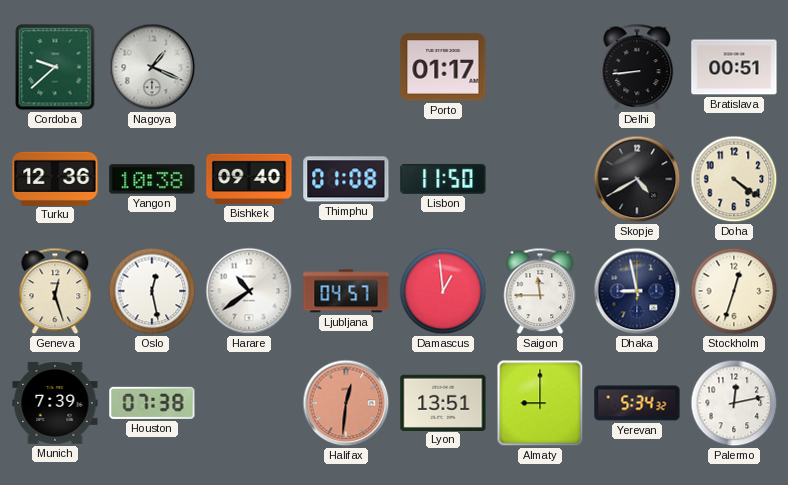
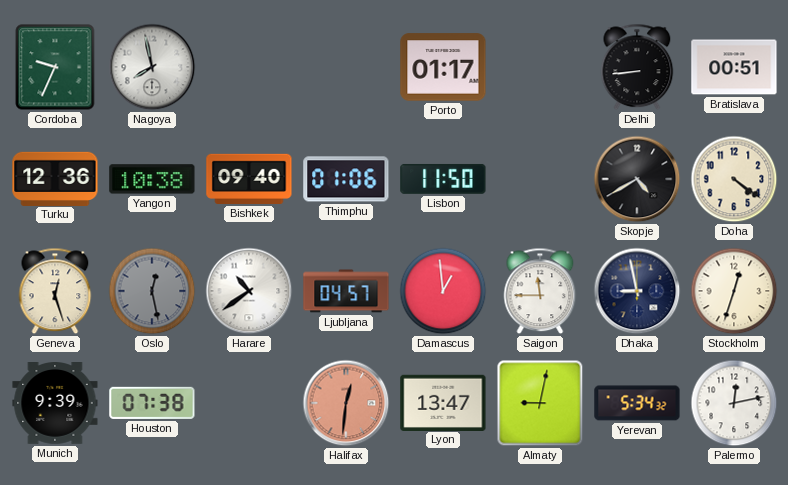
Cordoba: 9:38 -> 9:34
Nagoya: 1:19 -> 7:58
Thimphu: 01:08 -> 01:06
Oslo dial: white -> grey
Munich: 7:39 -> 9:39
Lyon: 13:51 -> 13:47
Almaty: 9:00 -> 9:02
